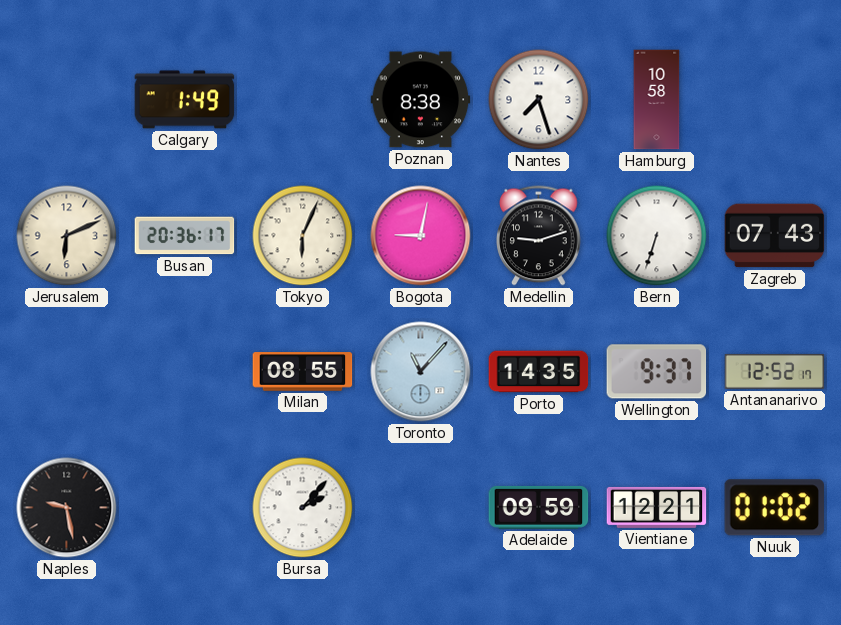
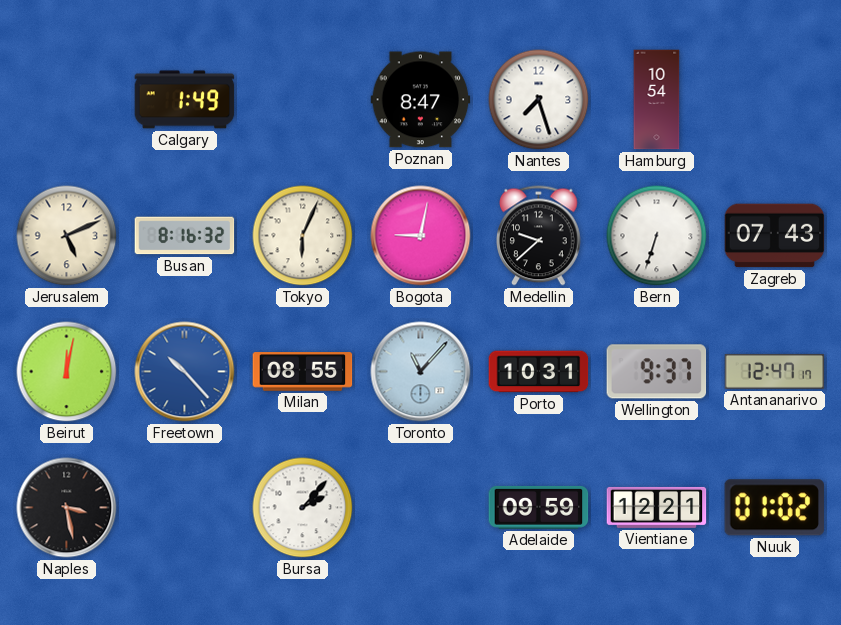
Poznan: 8:38 -> 8:47
Hamburg: 10:58 -> 10:54
Jerusalem: 6:11 -> 5:11
Busan: 20:36 -> 8:16
Medellin: 9:12 -> 9:38
Beirut: none -> 12:02
Freetown: none -> 10:23
Porto: 14:35 -> 10:31
Antananarivo: 12:52 -> 12:47
Naples: 9:28 -> 3:28
